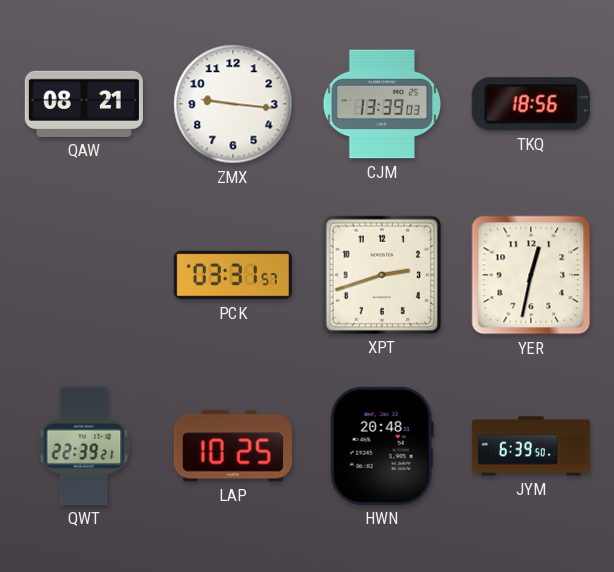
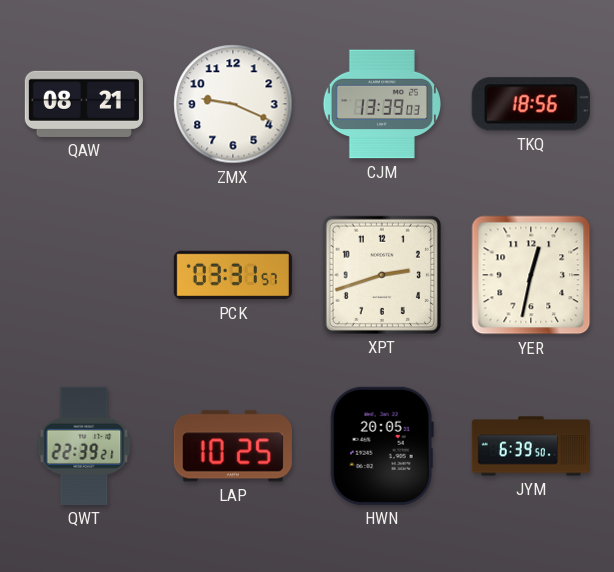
ZMX: 9:16 -> 9:19
HWN: 20:48 -> 20:05
